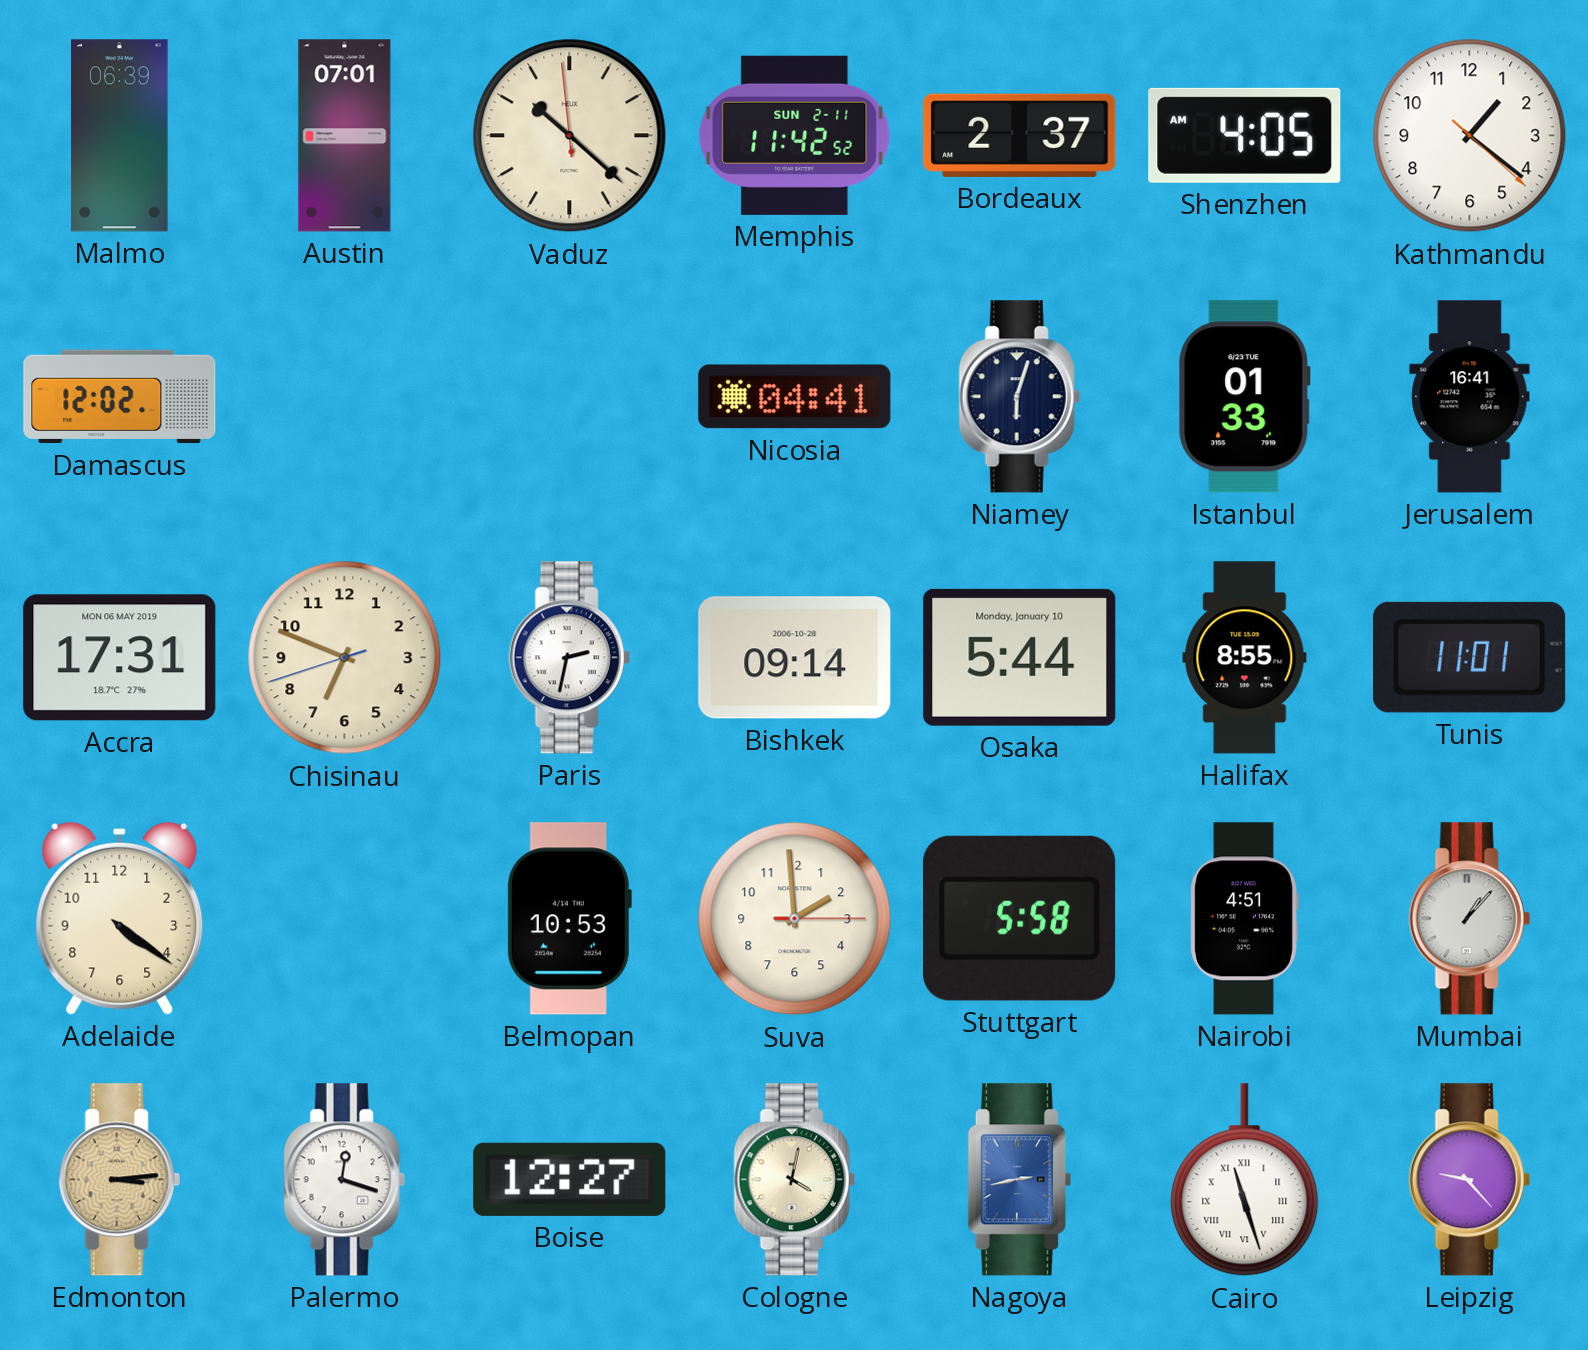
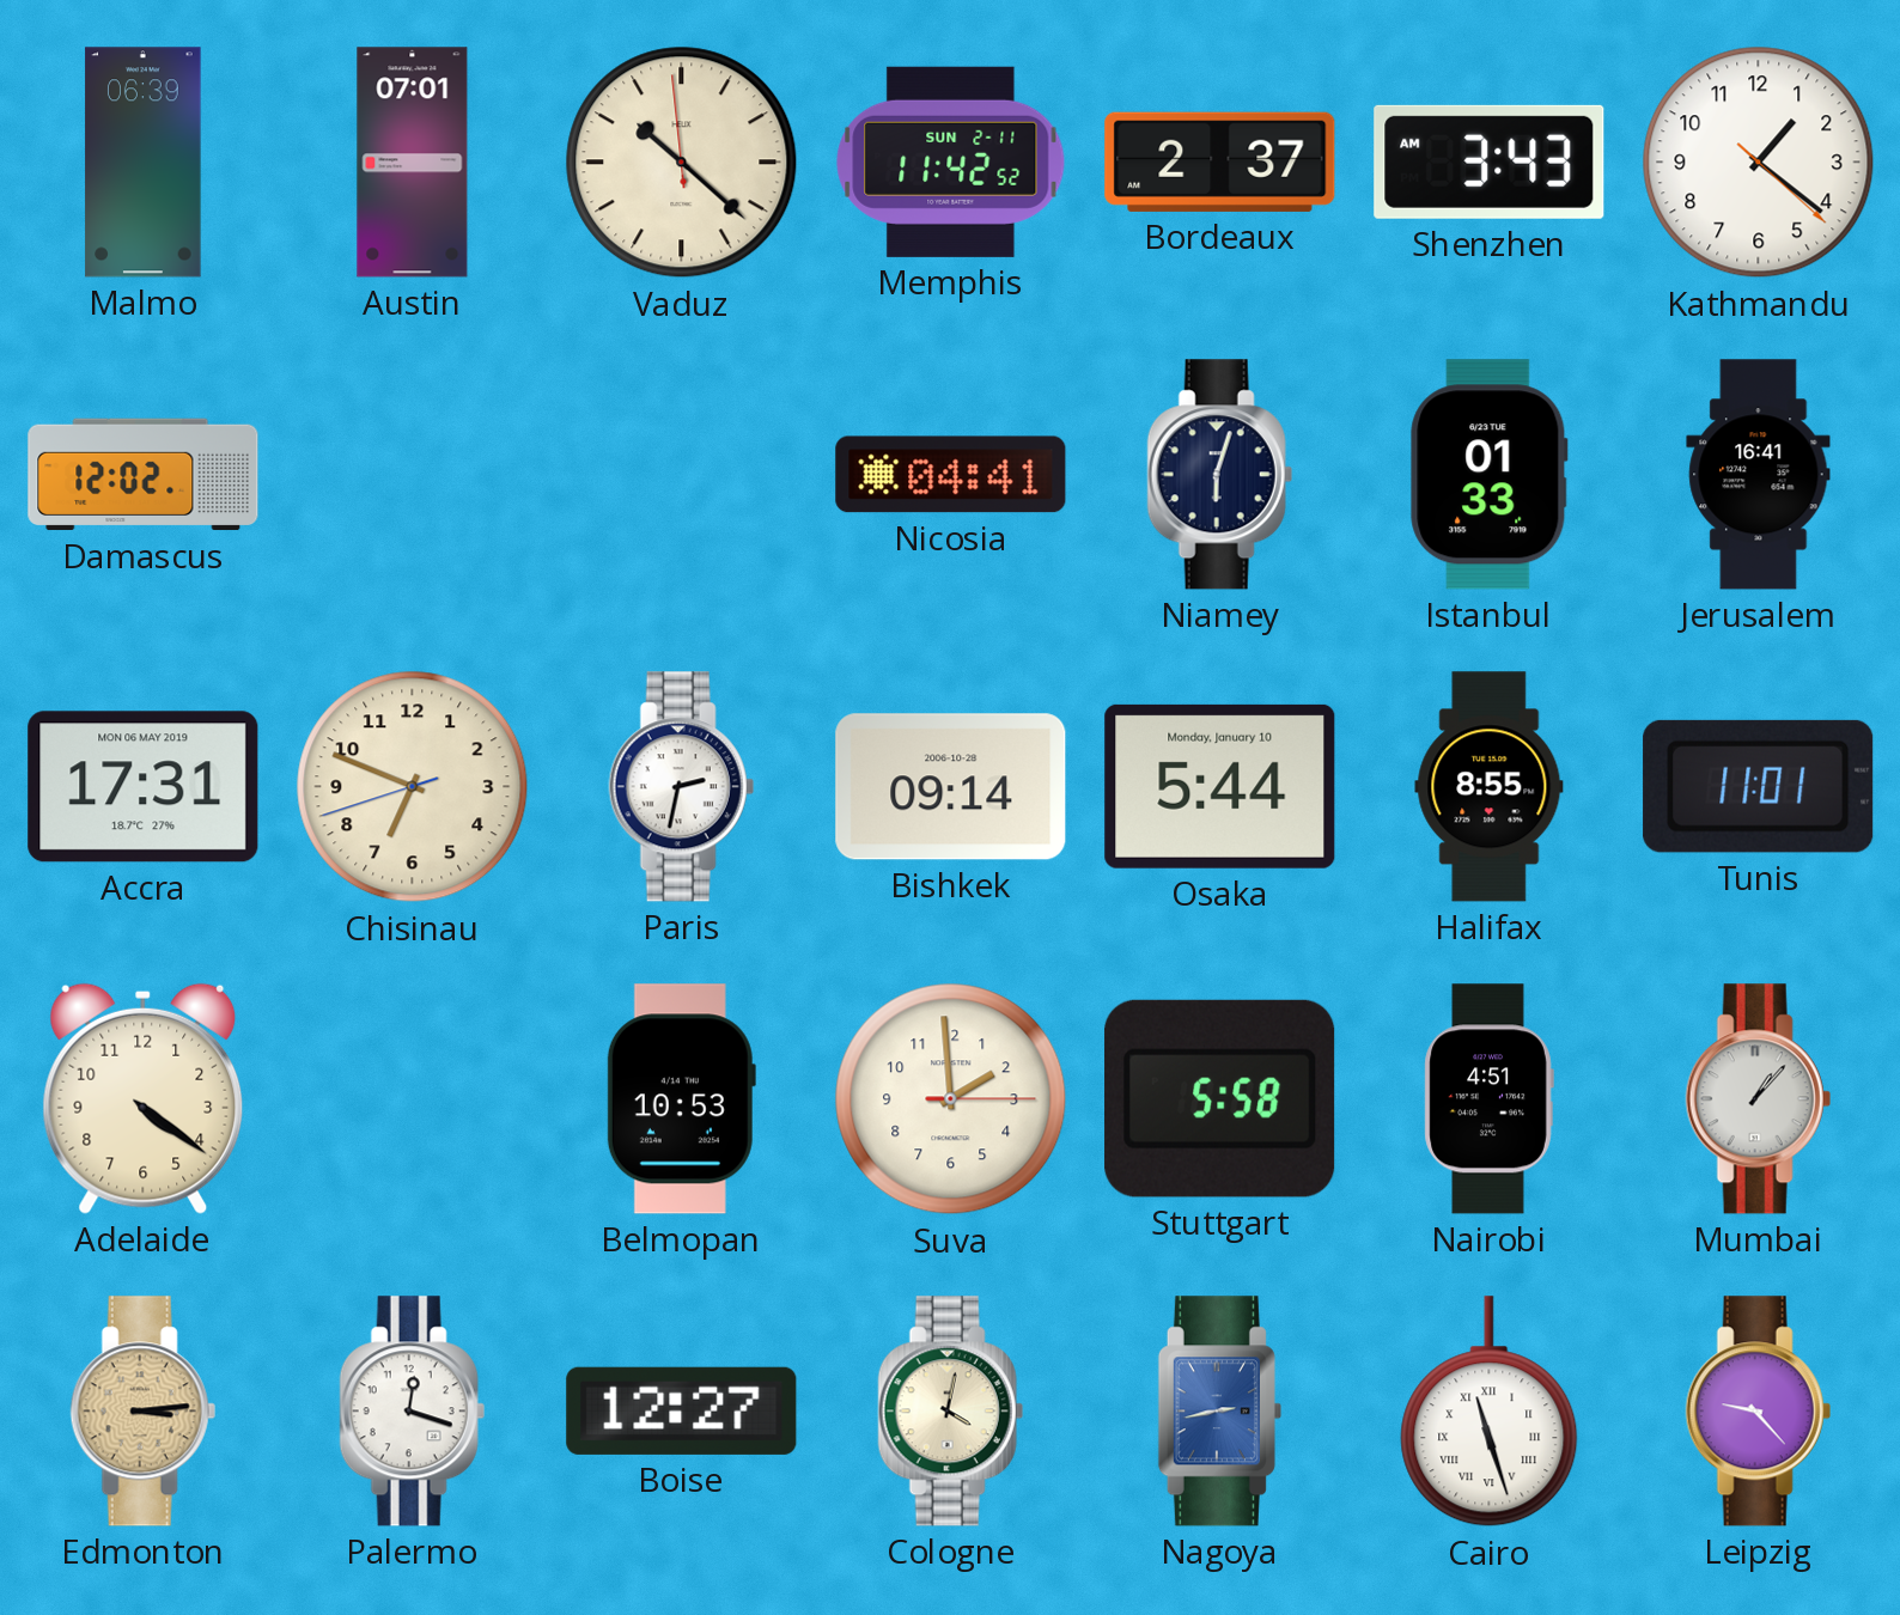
Shenzhen: 4:05 -> 3:43
